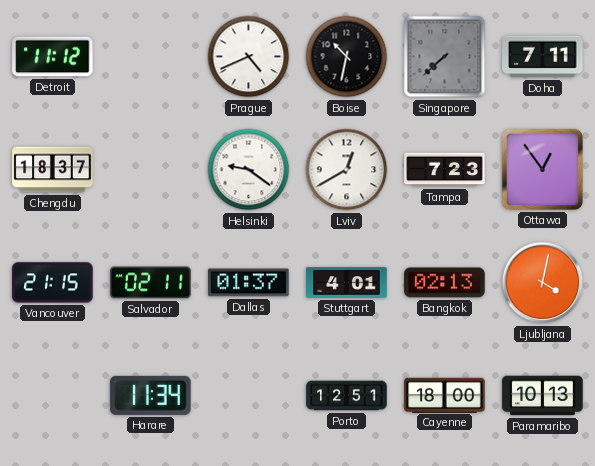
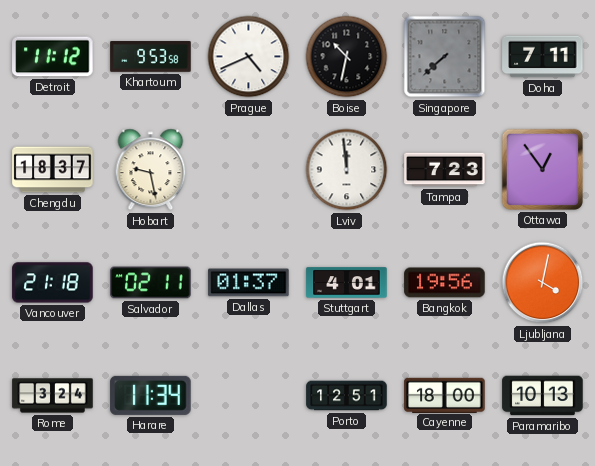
Khartoum: none -> 9:53
Hobart: none -> 9:28
Helsinki: 9:21 -> none
Lviv: 12:40 -> 11:59
Vancouver: 21:15 -> 21:18
Bangkok: 02:13 -> 19:56
Rome: none -> 3:24
